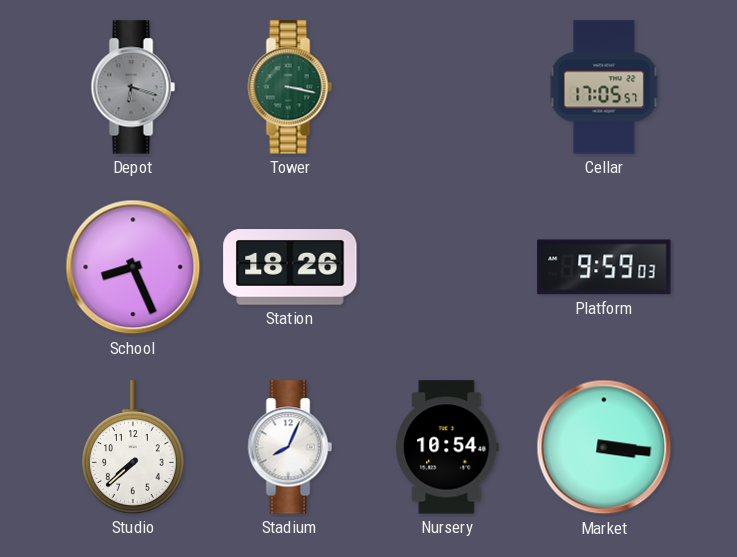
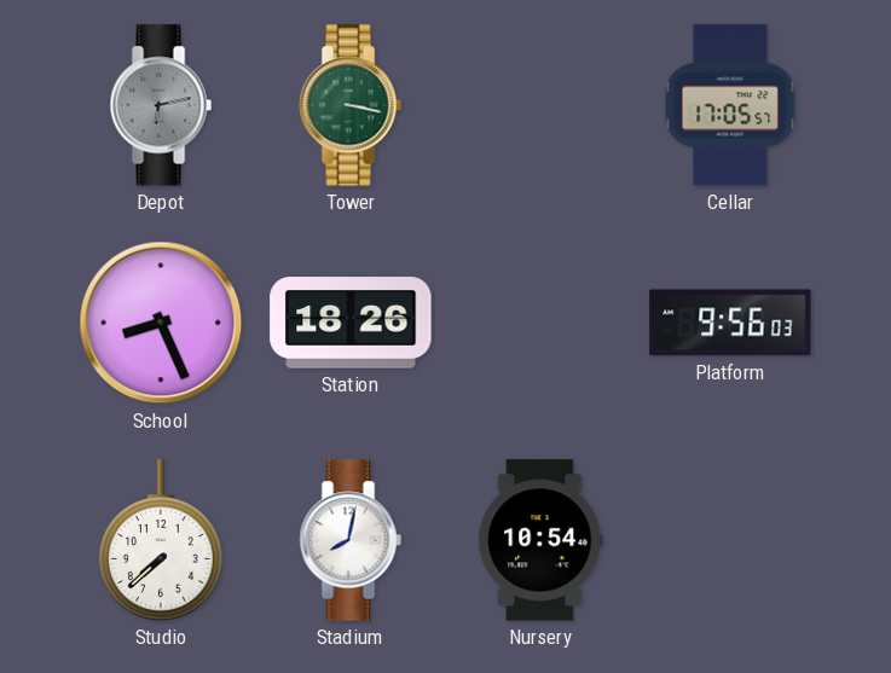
Depot: 6:18 -> 6:13
Platform: 9:59 -> 9:56
Stadium: 8:04 -> 8:02
Market: 3:16 -> none
